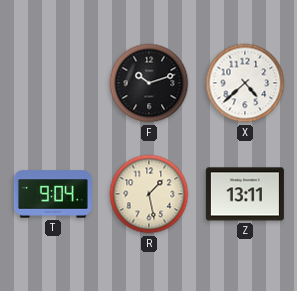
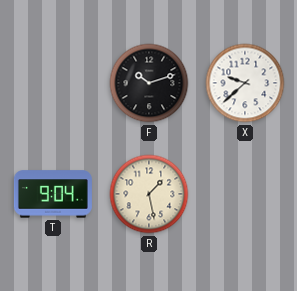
X: 4:38 -> 9:38
Z: 13:11 -> none
